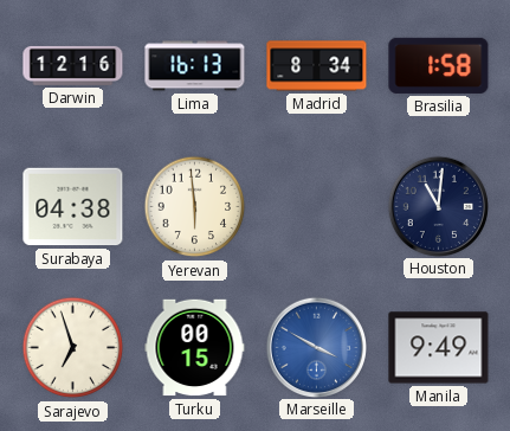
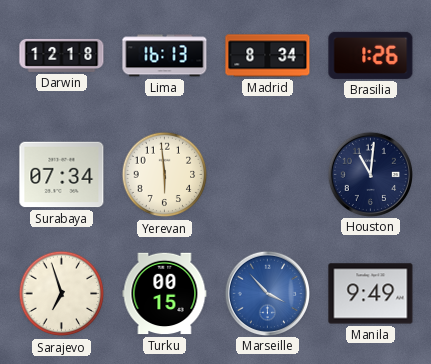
Darwin: 12:16 -> 12:18
Brasilia: 1:58 -> 1:26
Surabaya: 04:38 -> 07:34
Marseille: 3:50 -> 3:53
